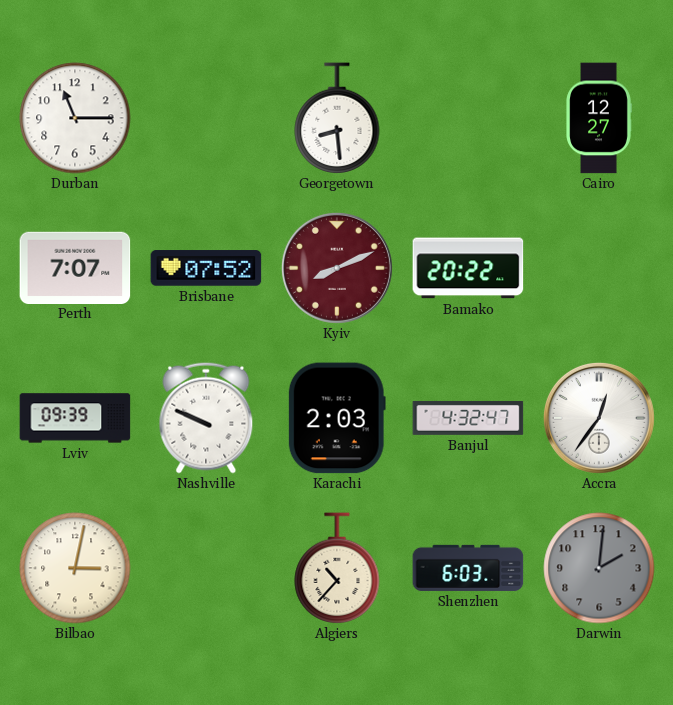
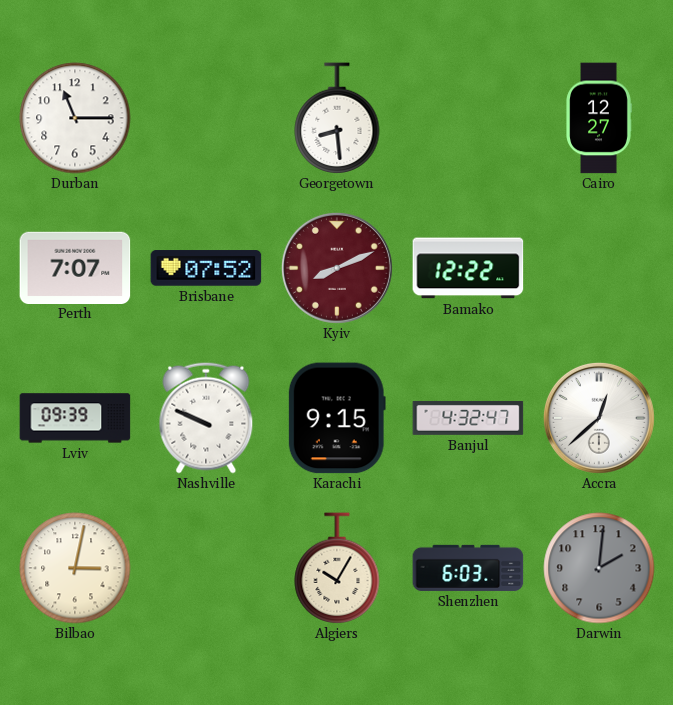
Bamako: 20:22 -> 12:22
Karachi: 2:03 -> 9:15
Accra: 12:36 -> 12:38
Algiers: 10:37 -> 10:05
